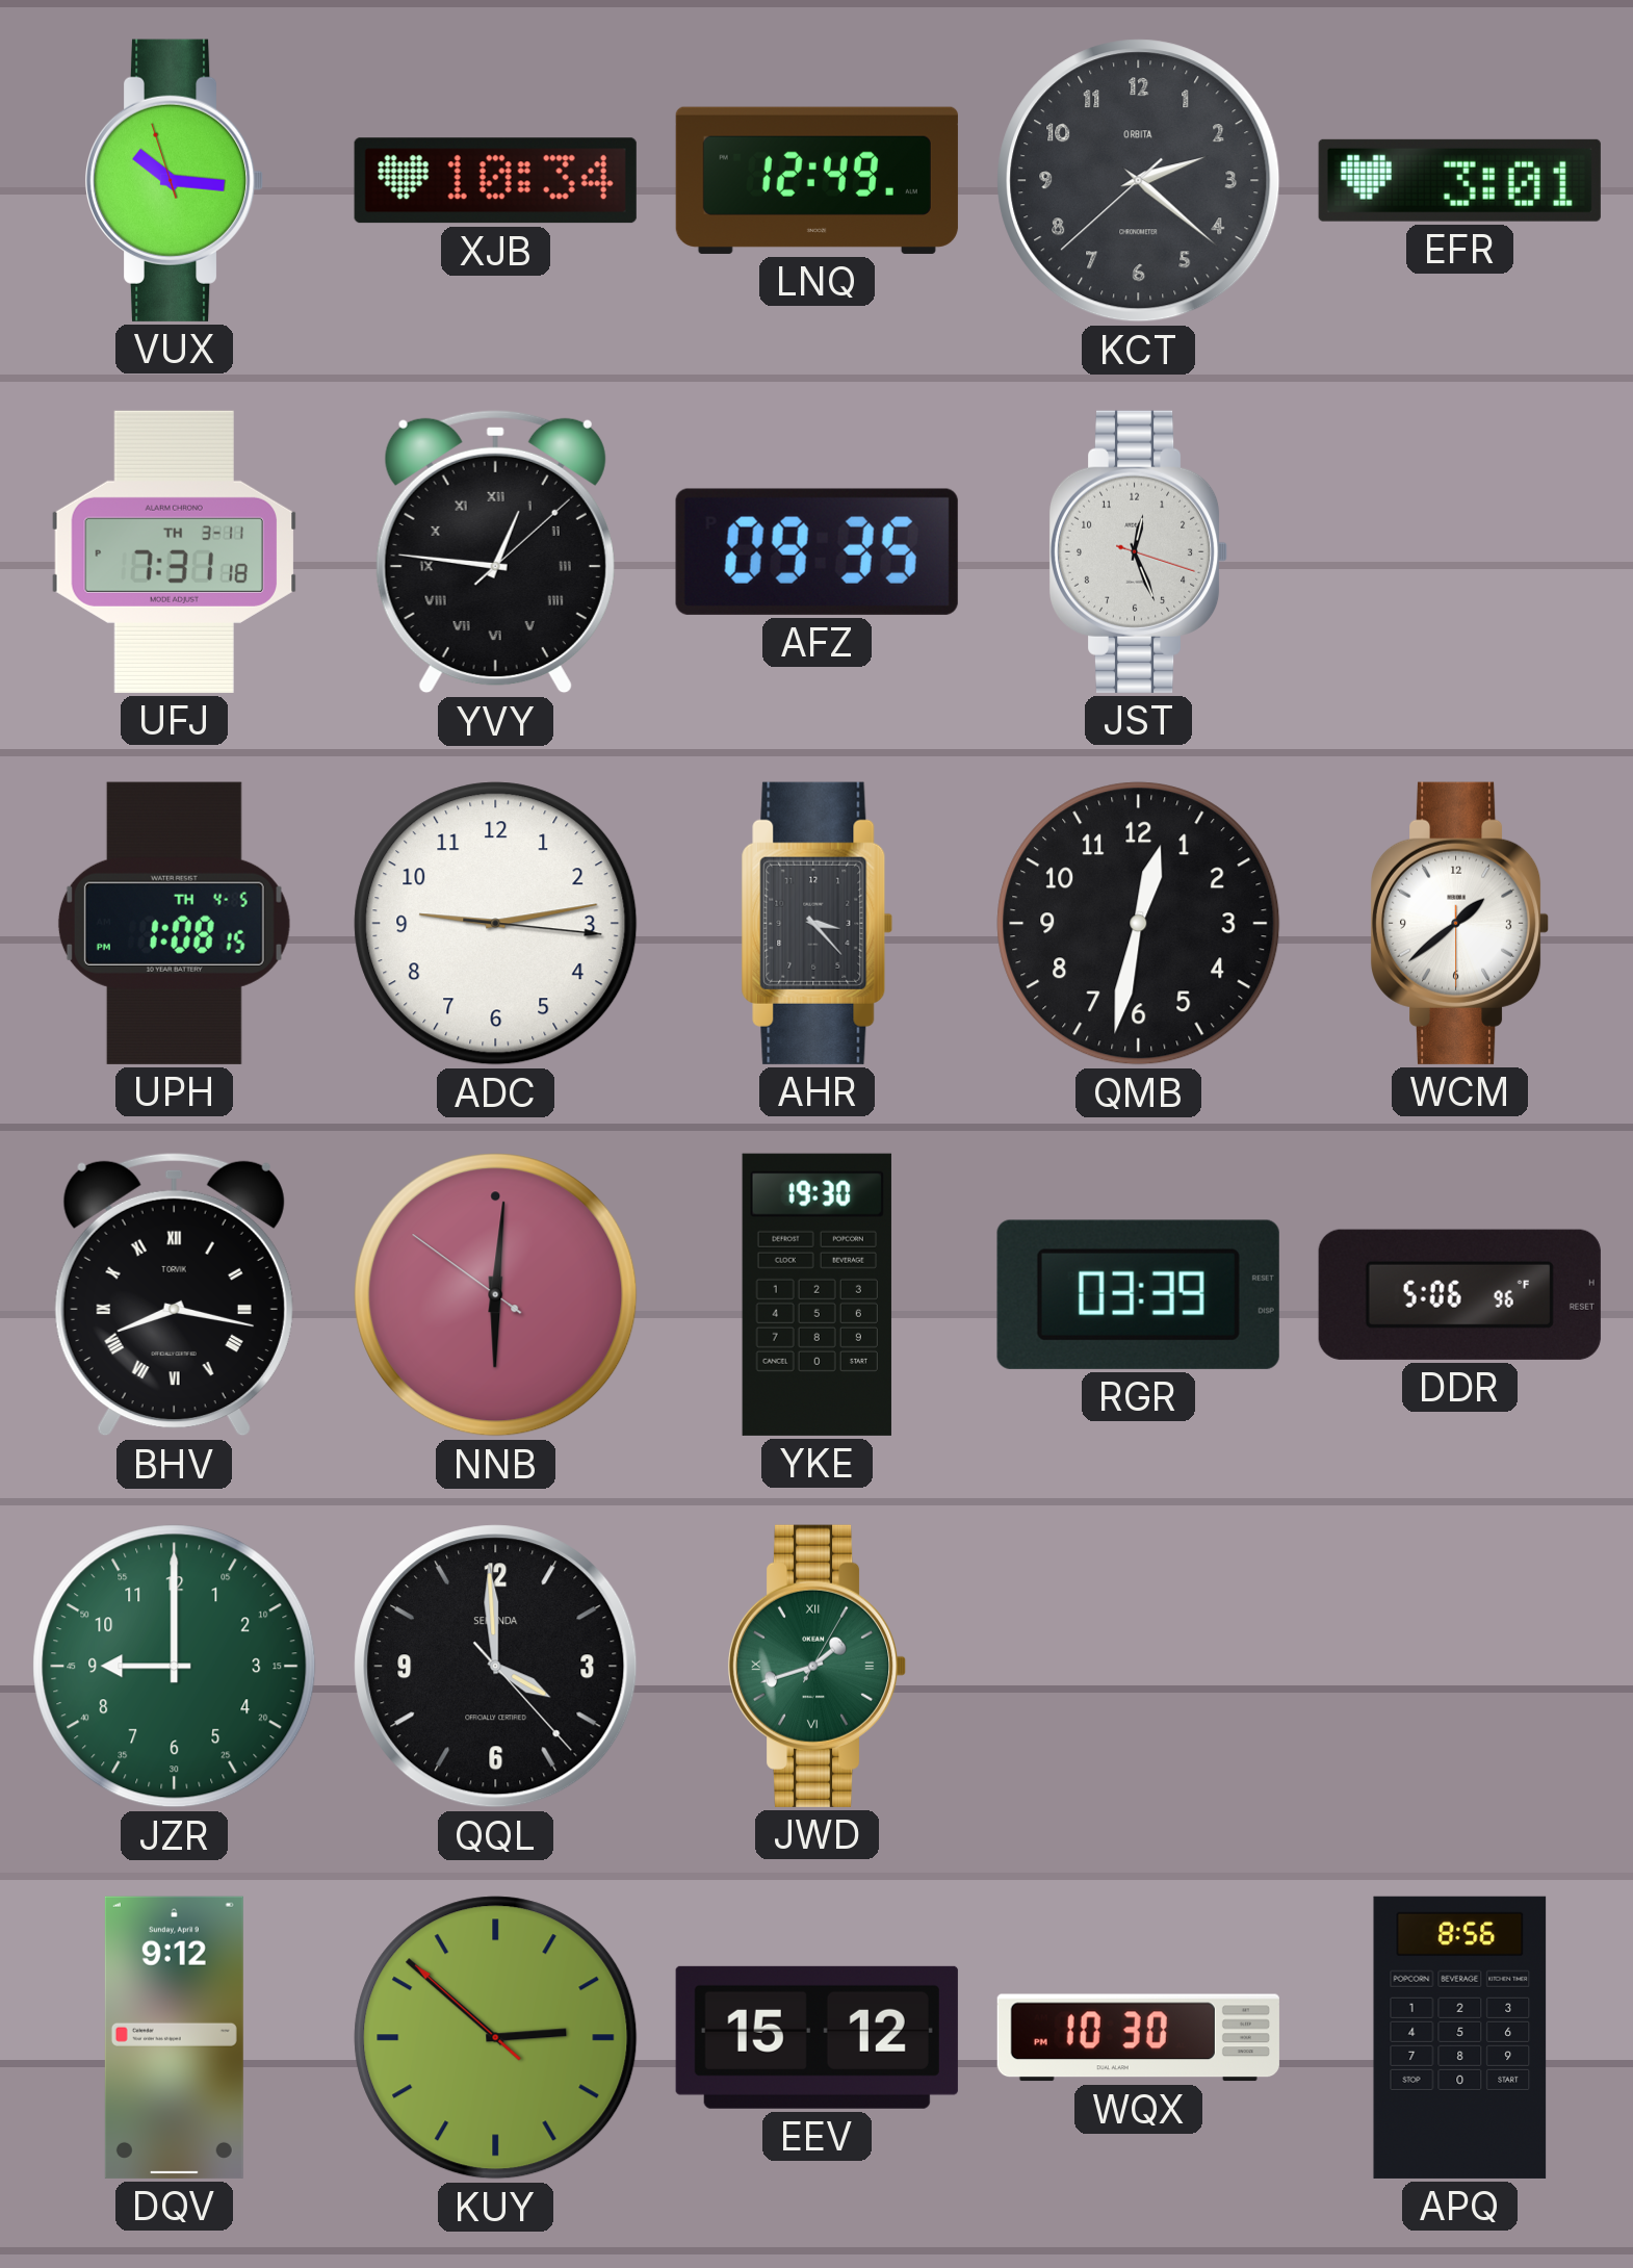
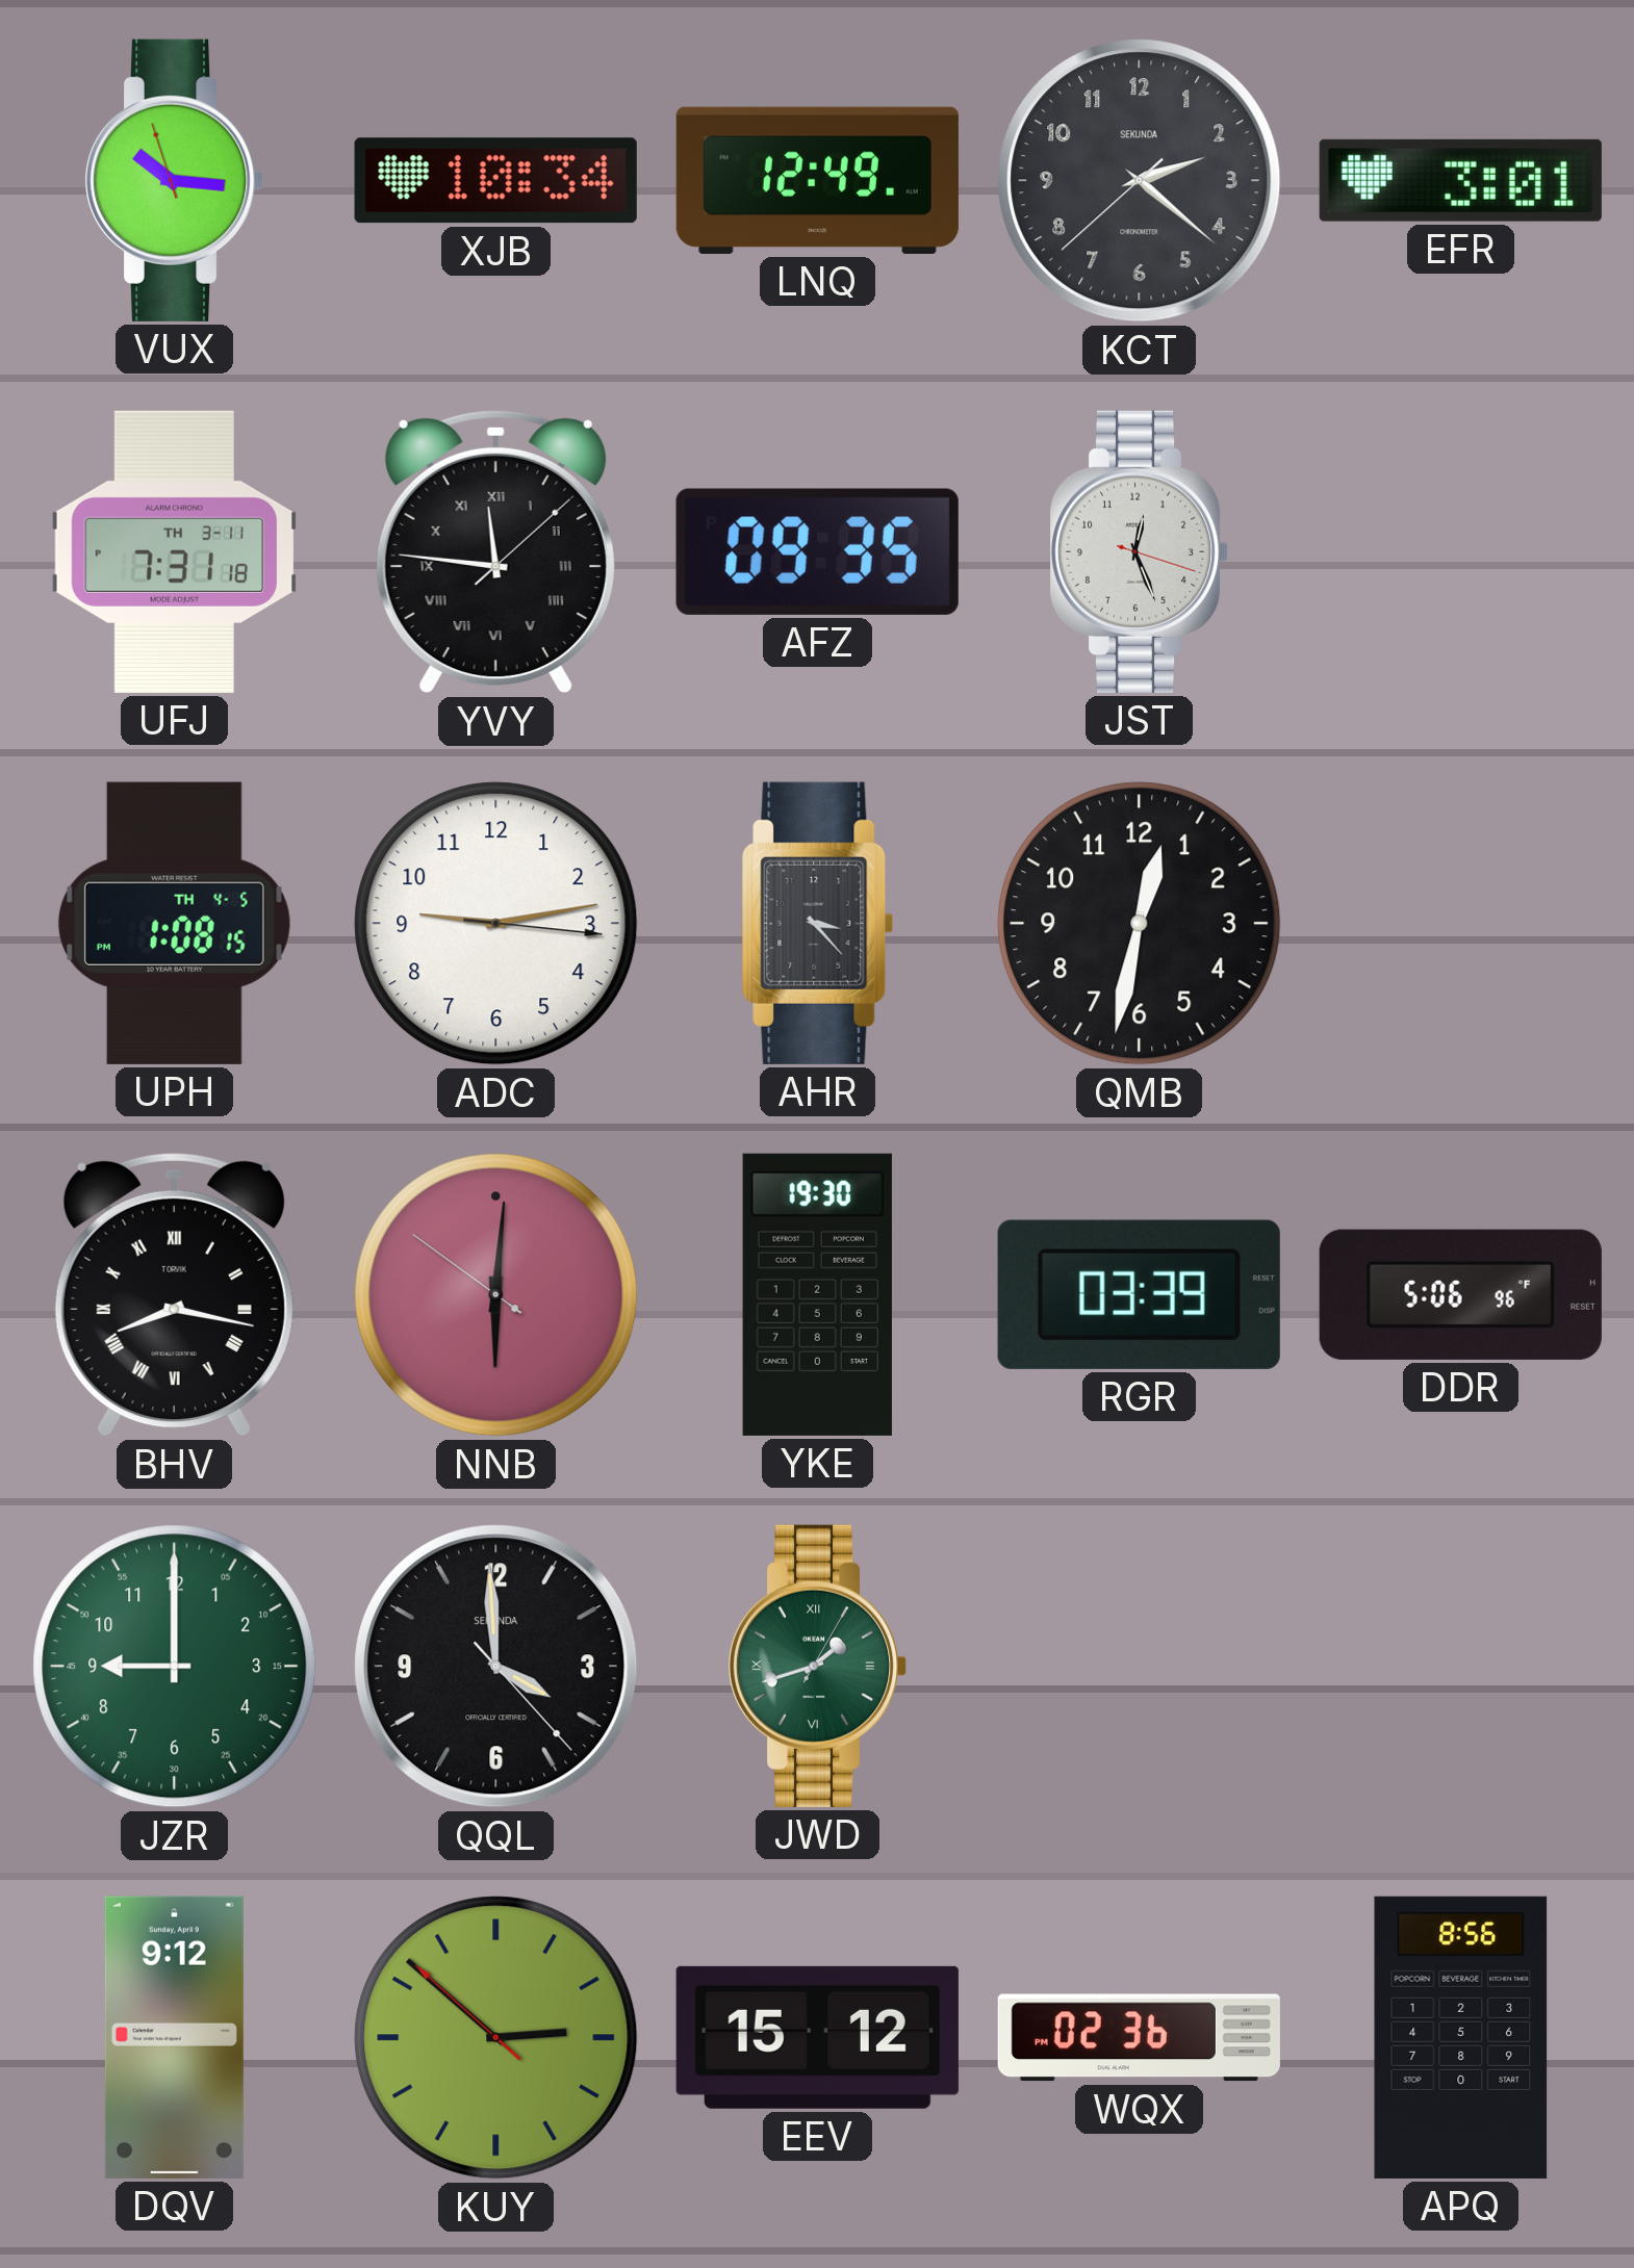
KCT brand: ORBITA -> SEKUNDA
YVY: 12:46 -> 11:46
WCM: 1:38 -> none
WQX: 10:30 -> 02:36
